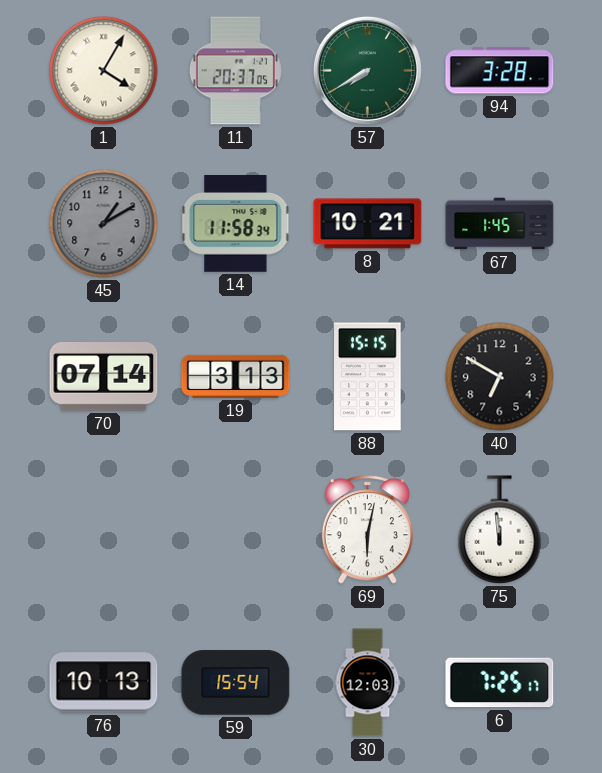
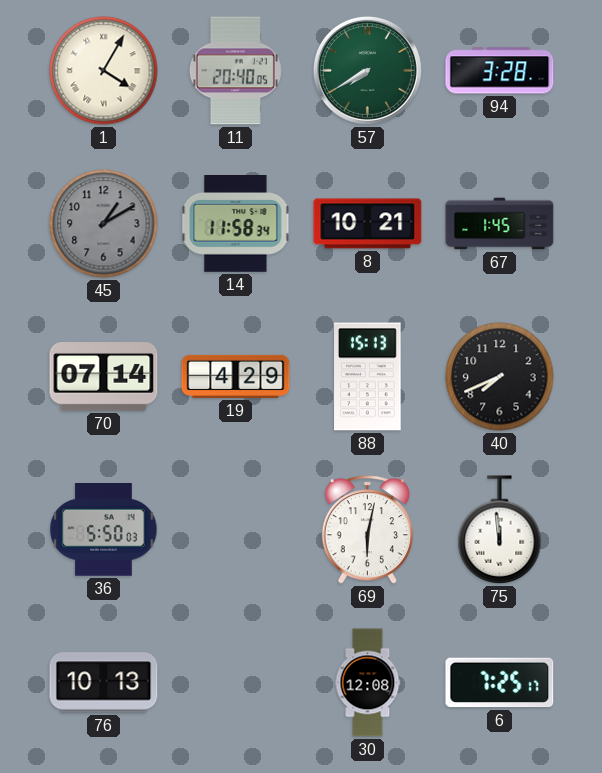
11: 20:37 -> 20:40
19: 3:13 -> 4:29
88: 15:15 -> 15:13
40: 6:50 -> 7:41
36: none -> 5:50
59: 15:54 -> none
30: 12:03 -> 12:08
